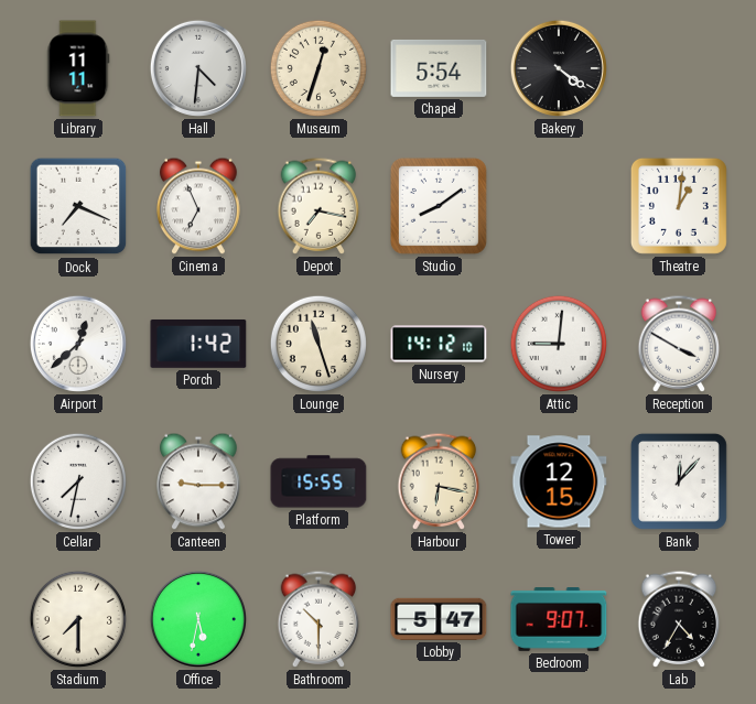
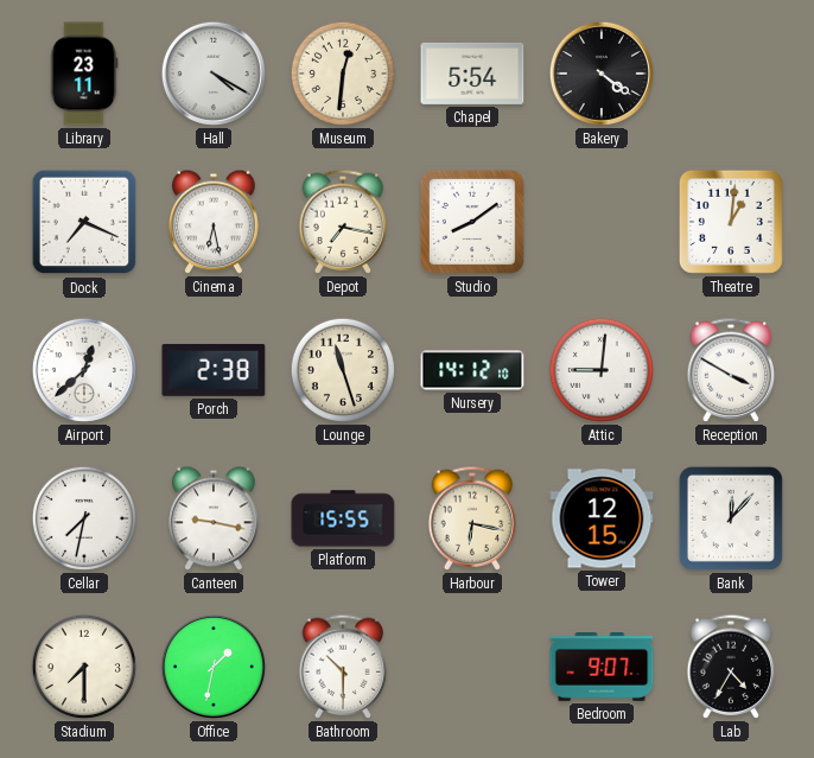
Library: 11:11 -> 23:11
Hall: 4:31 -> 4:20
Museum: 12:33 -> 12:31
Cinema: 6:56 -> 6:28
Porch: 1:42 -> 2:38
Canteen: 9:15 -> 9:17
Office: 5:32 -> 1:32
Lobby: 5:47 -> none
